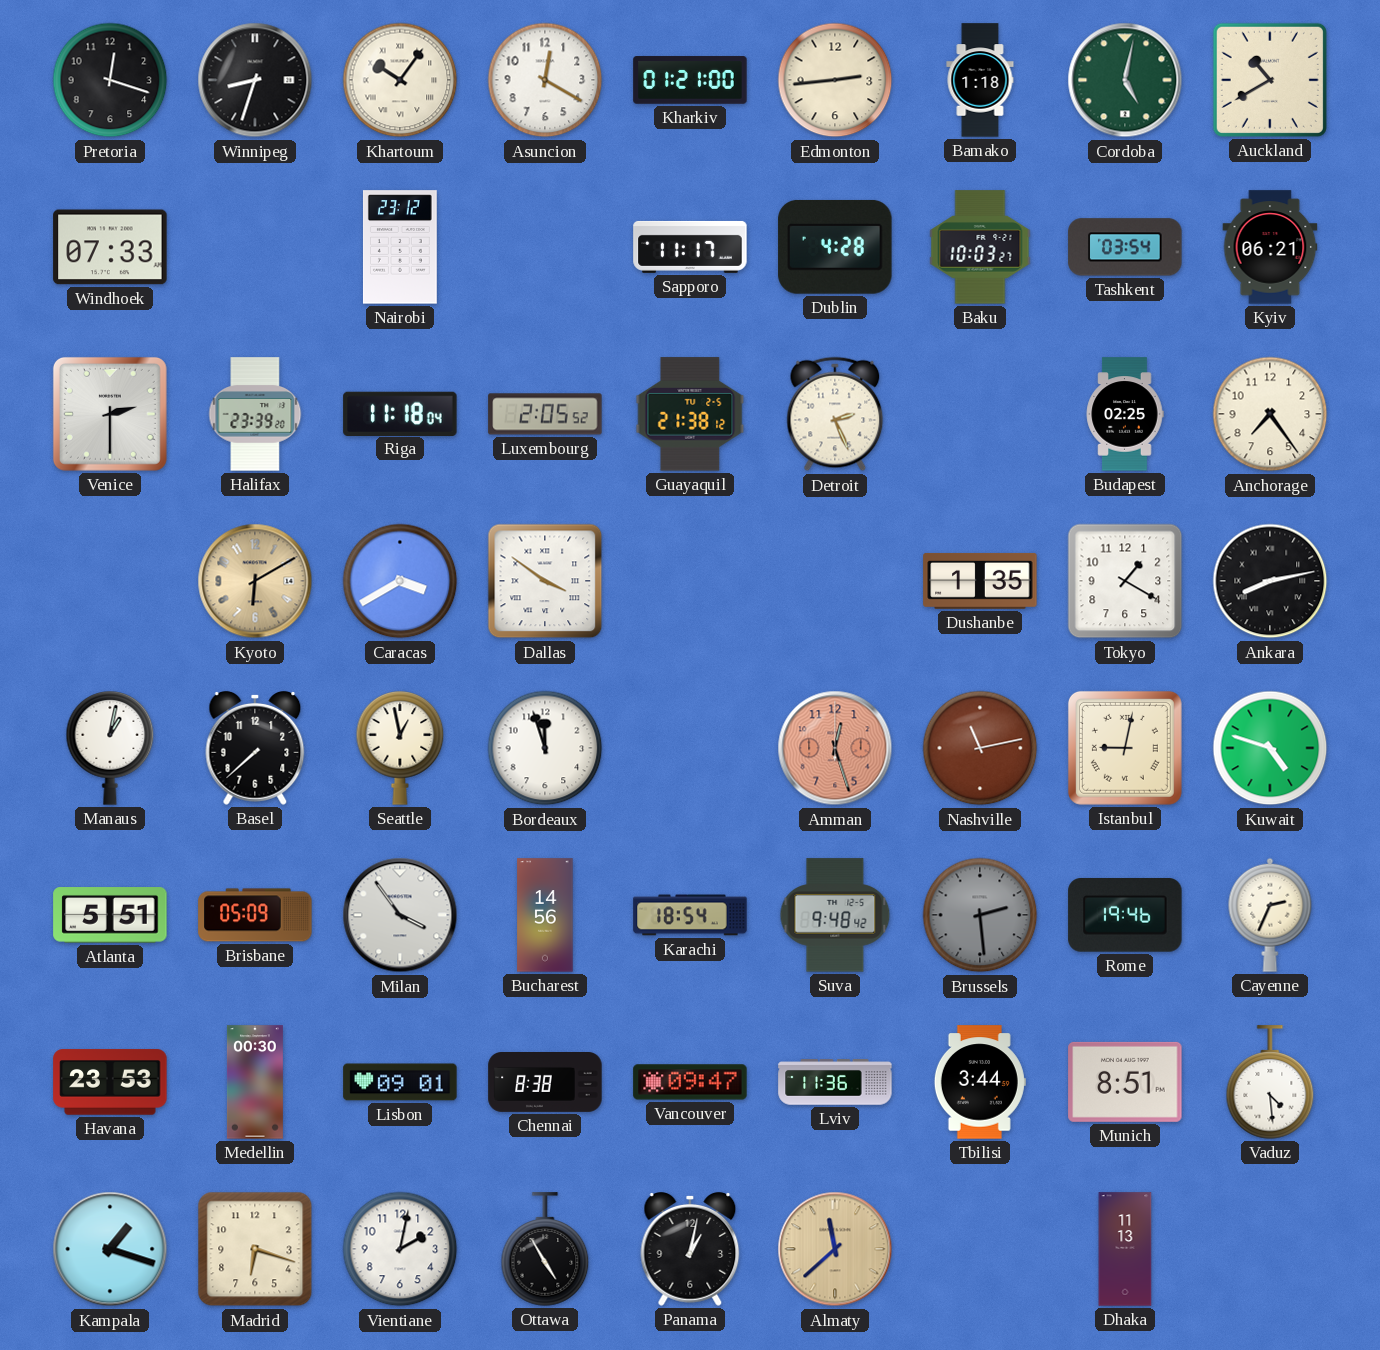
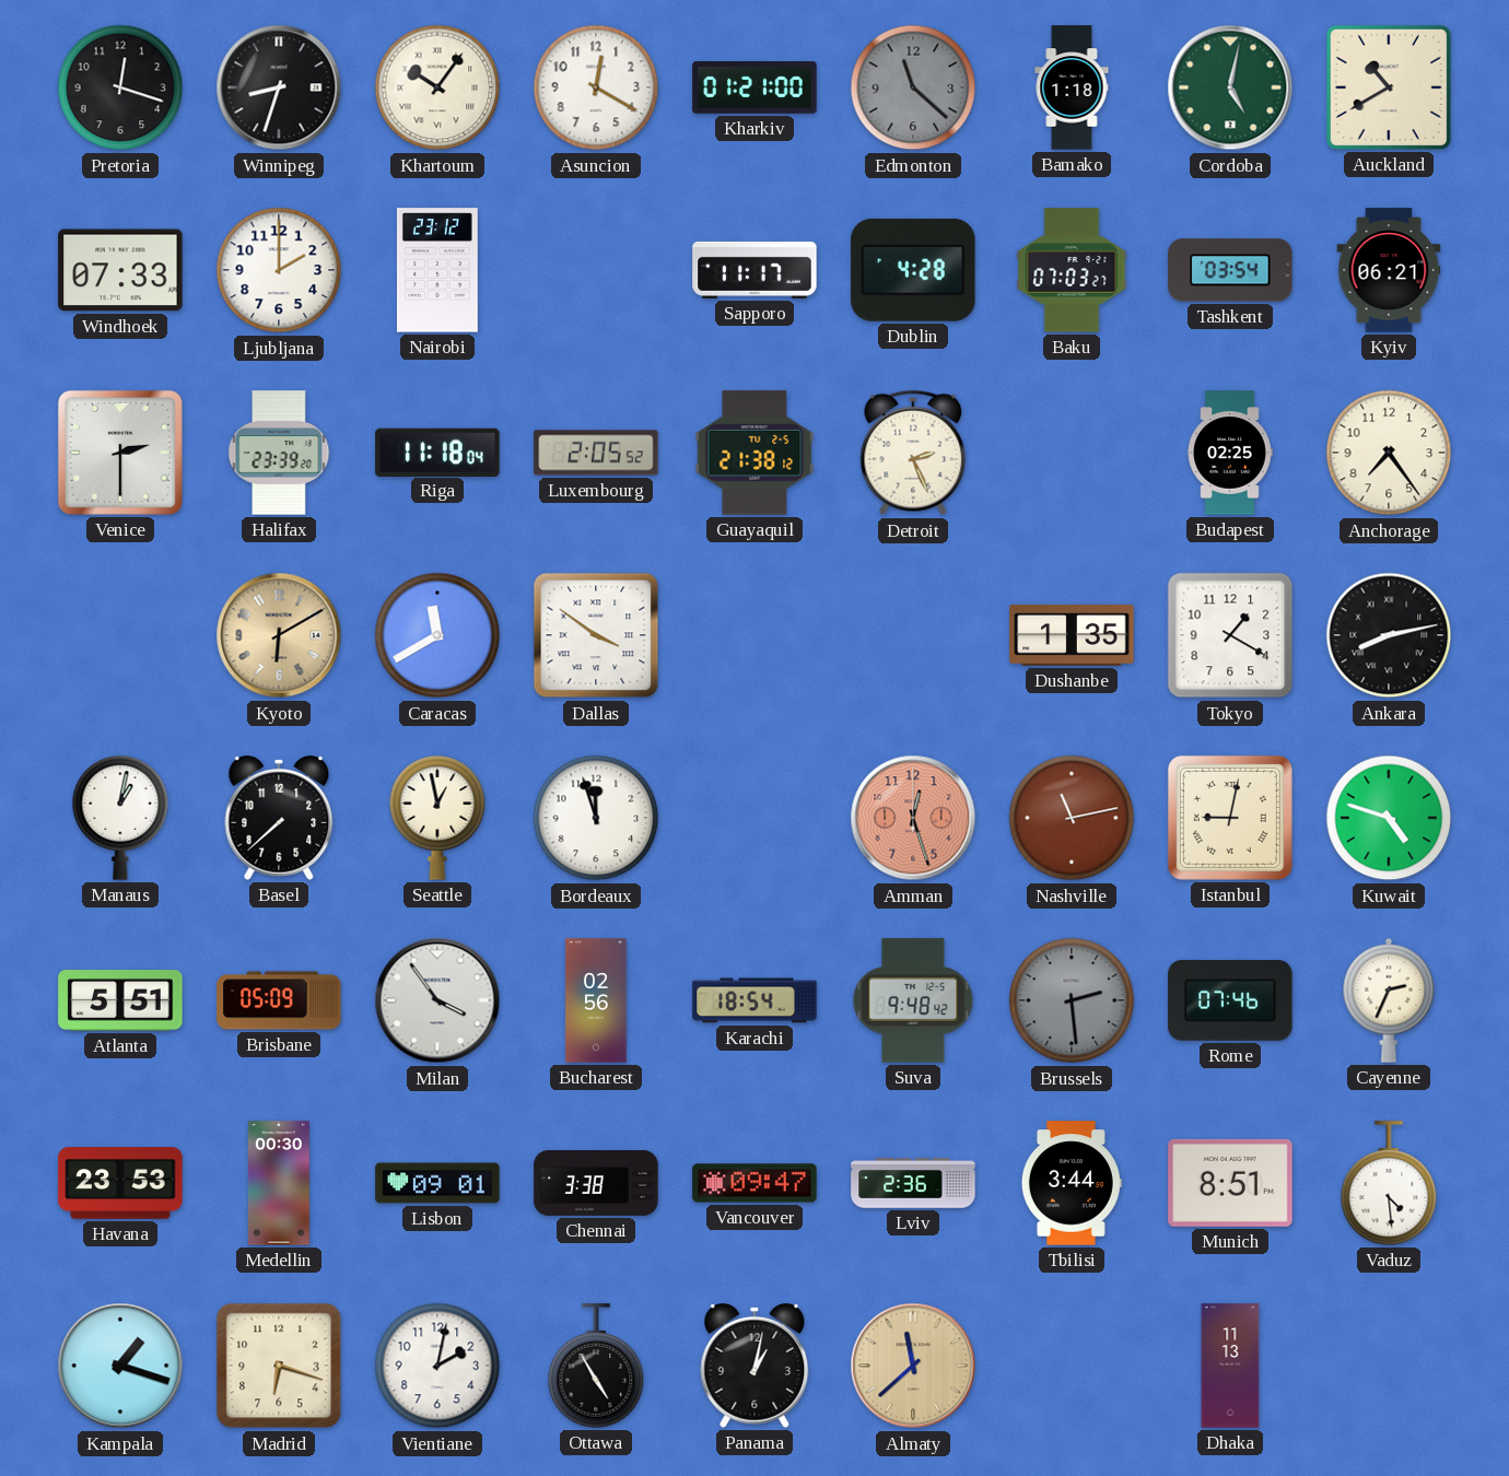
Edmonton: 2:44 -> 11:22
Edmonton dial: cream -> grey
Ljubljana: none -> 2:00
Baku: 10:03 -> 07:03
Caracas: 3:40 -> 11:40
Bucharest: 14:56 -> 02:56
Rome: 19:46 -> 07:46
Chennai: 8:38 -> 3:38
Lviv: 11:36 -> 2:36
